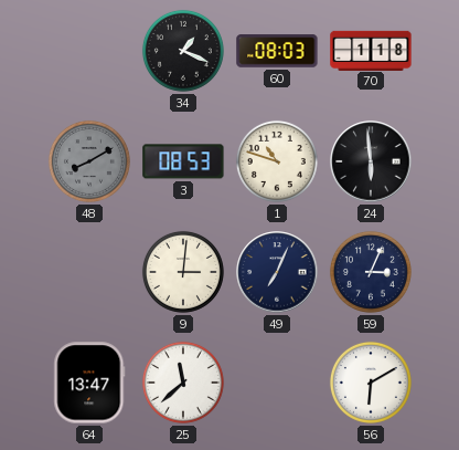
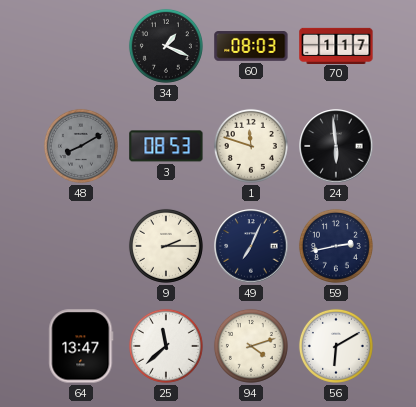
70: 1:18 -> 1:17
1: 10:48 -> 11:48
9: 3:01 -> 2:15
59: 3:04 -> 2:43
94: none -> 4:12
